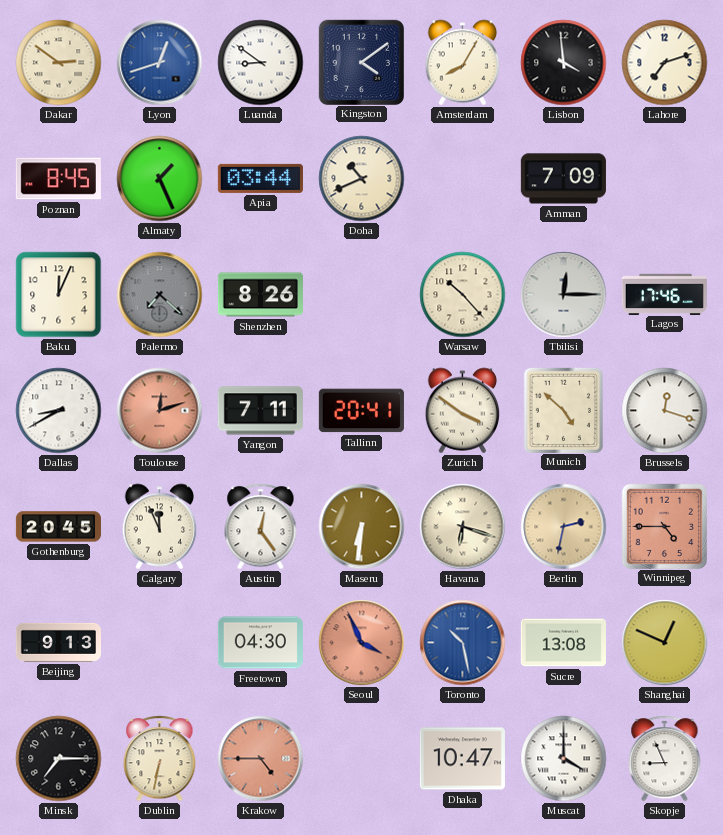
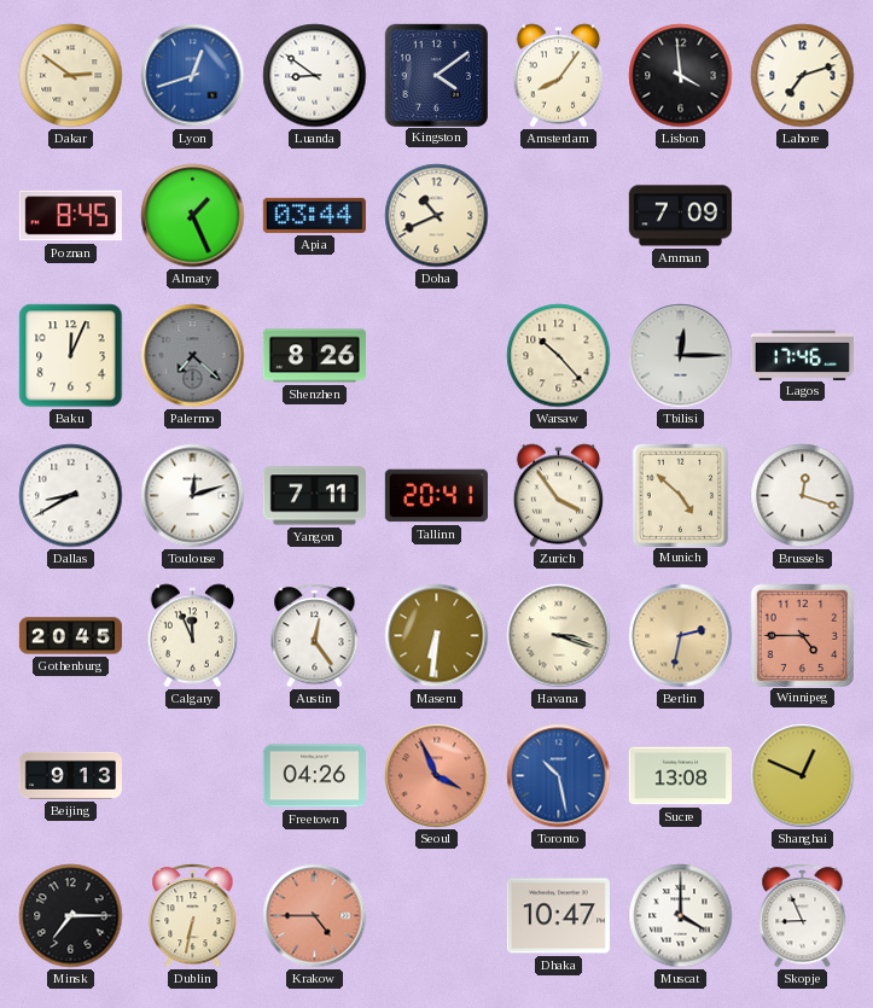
Amsterdam: 8:05 -> 8:06
Toulouse dial: salmon -> white
Zurich: 3:51 -> 3:54
Havana: 6:18 -> 3:18
Freetown: 04:30 -> 04:26
